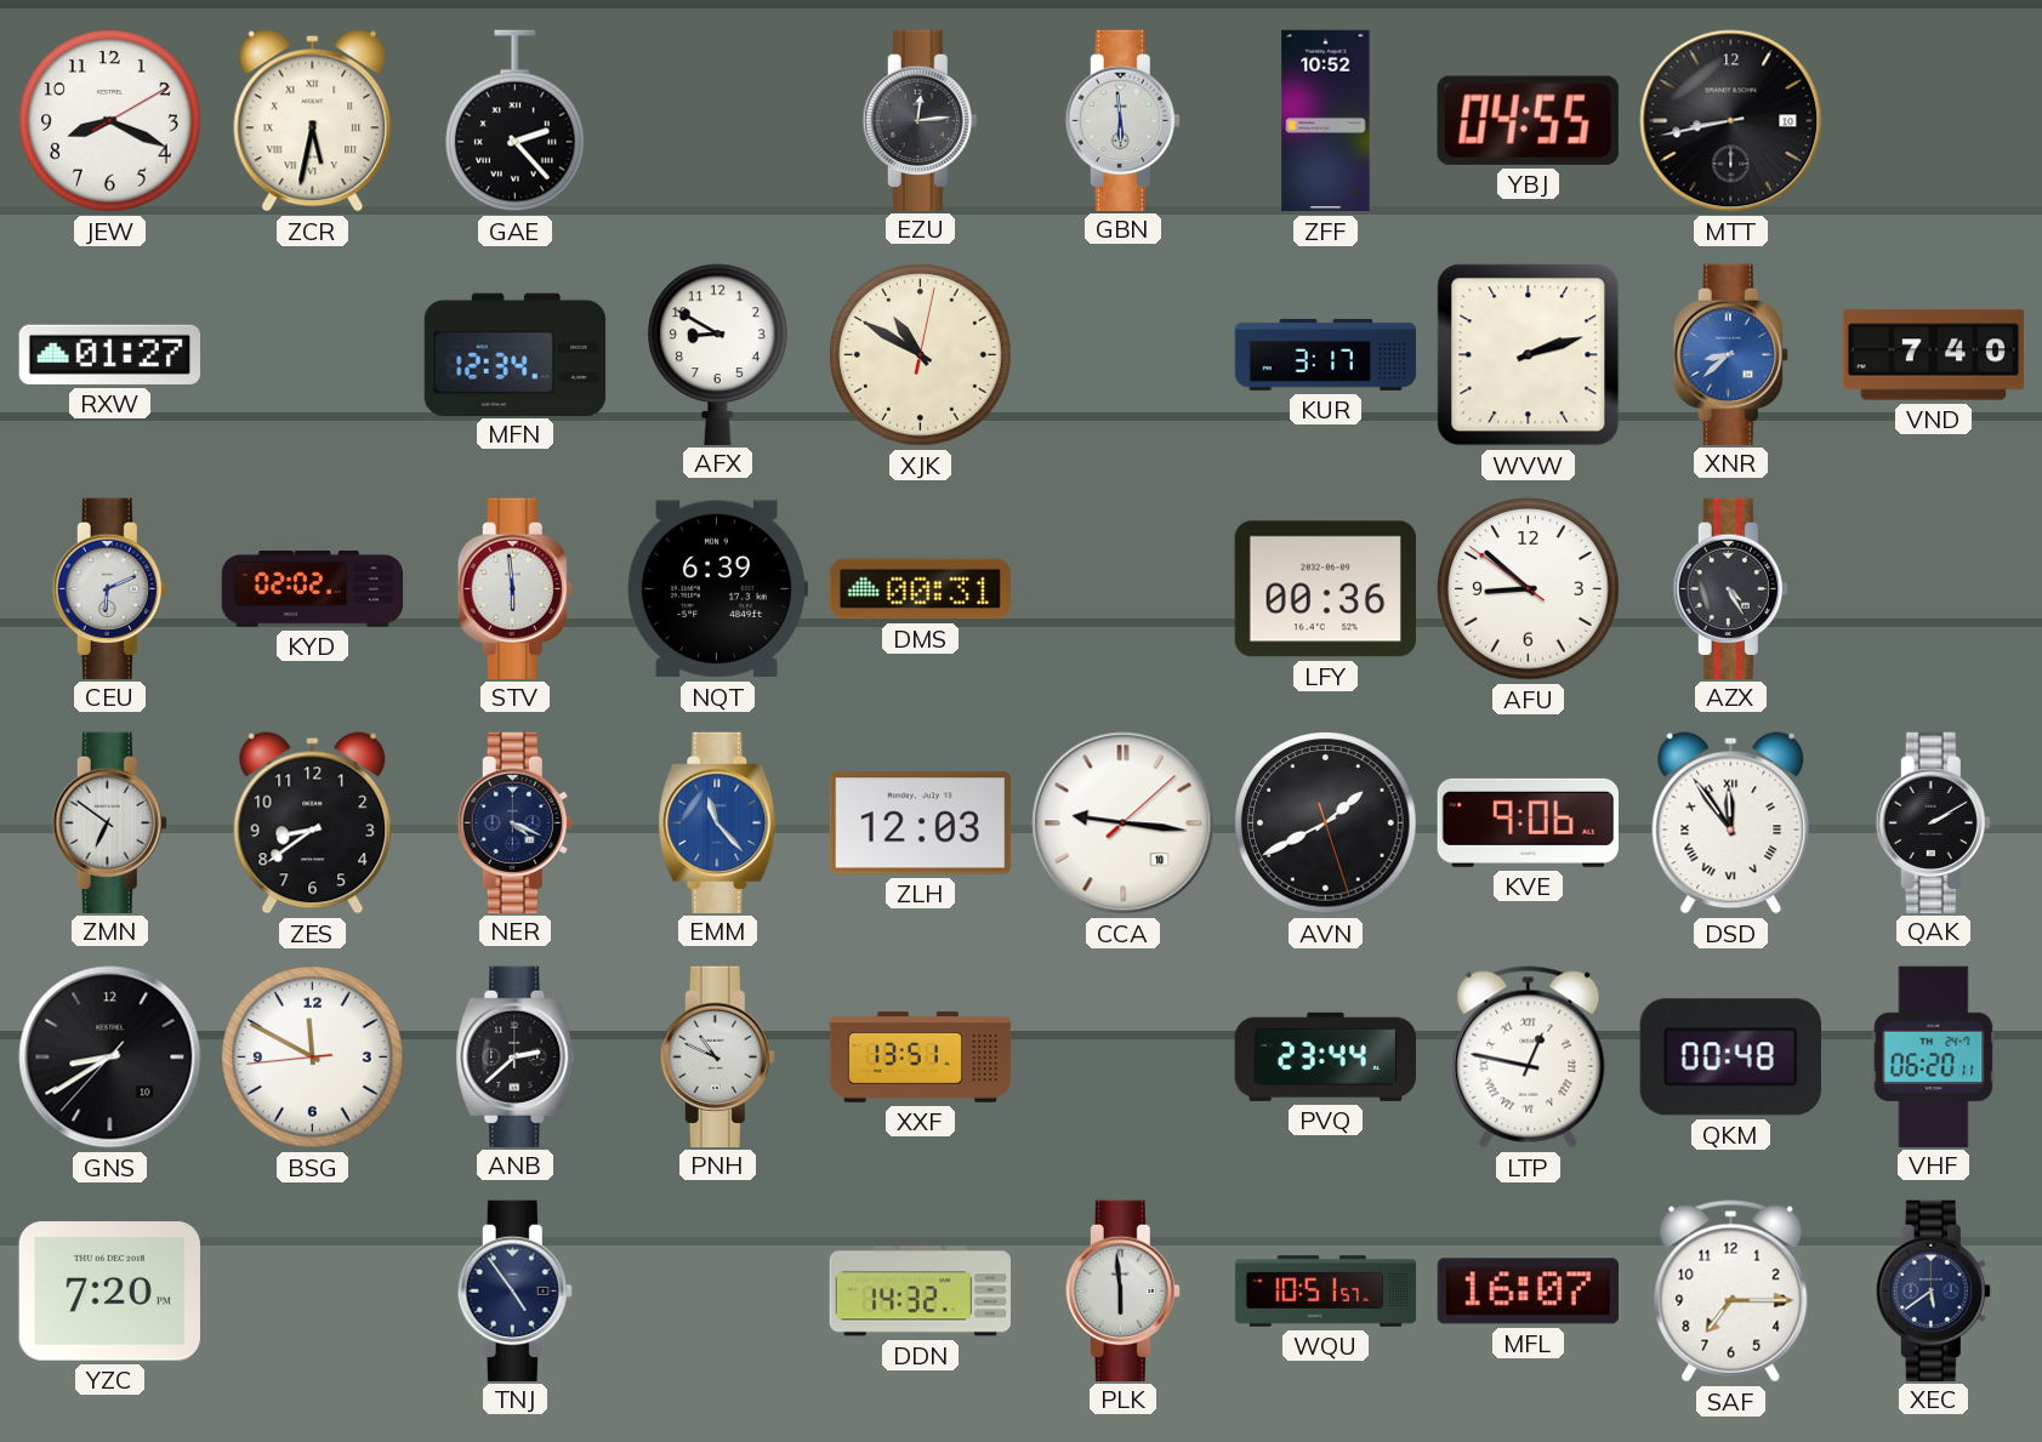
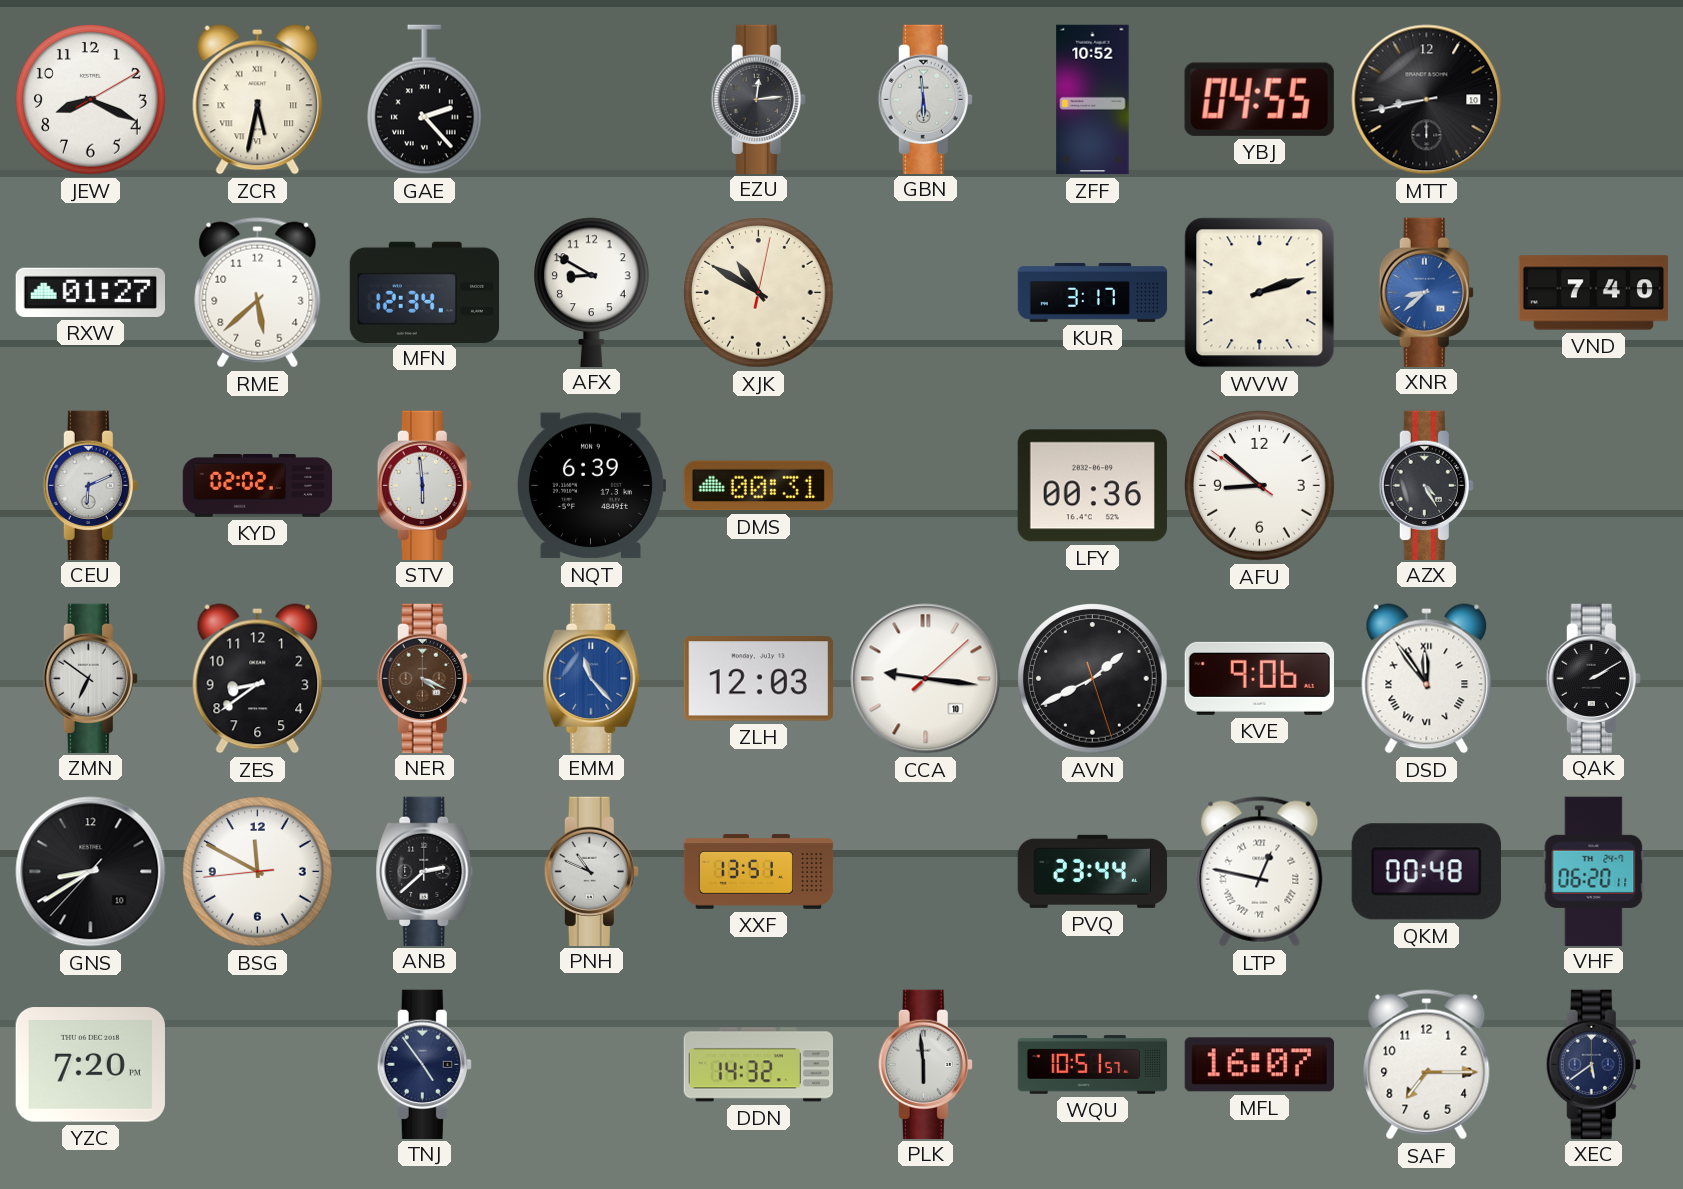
RME: none -> 5:38
NER dial: navy -> brown
